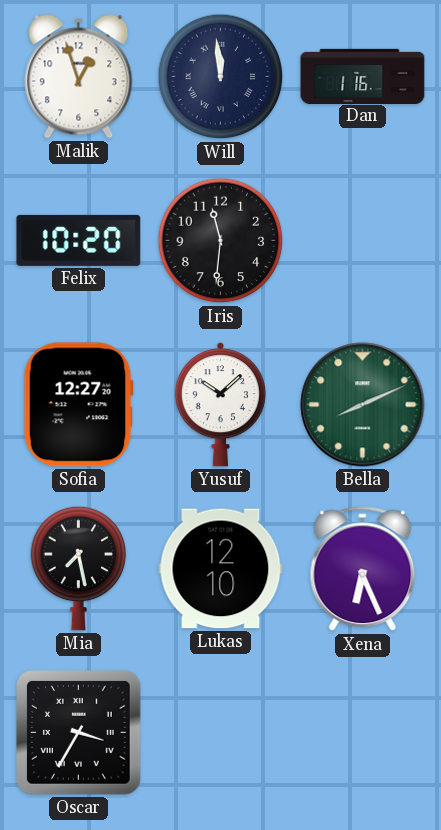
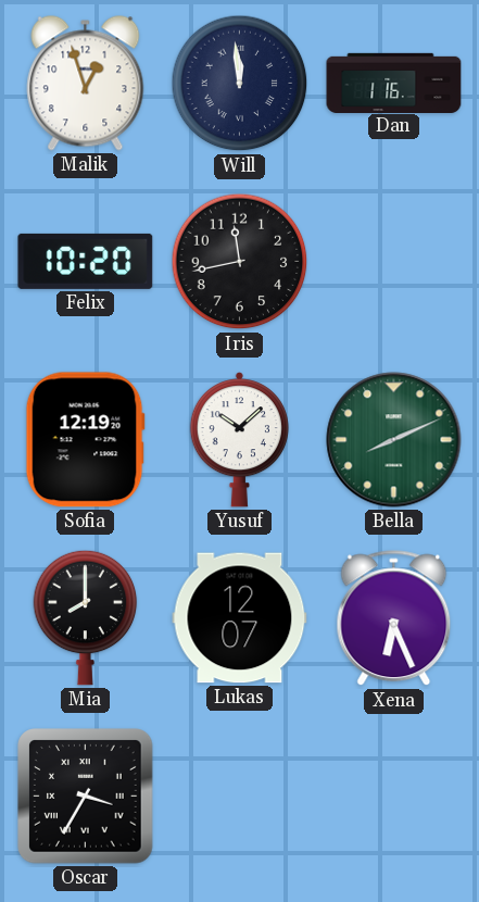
Iris: 11:31 -> 11:43
Sofia: 12:27 -> 12:19
Mia: 7:28 -> 8:00
Lukas: 12:10 -> 12:07
